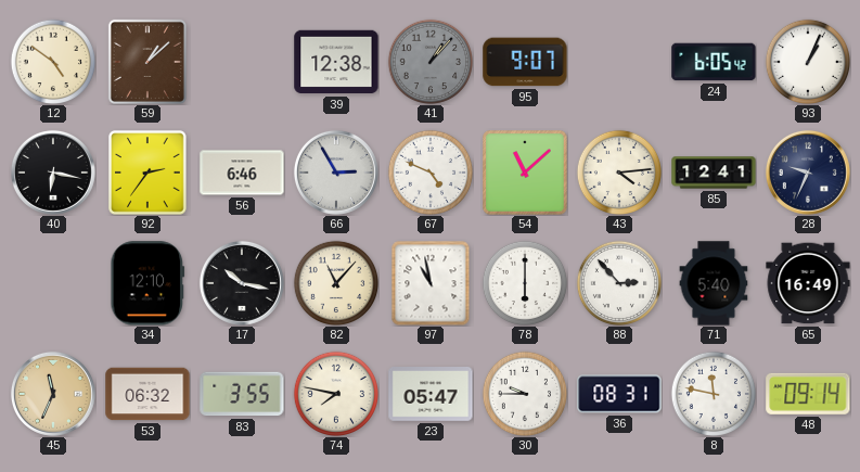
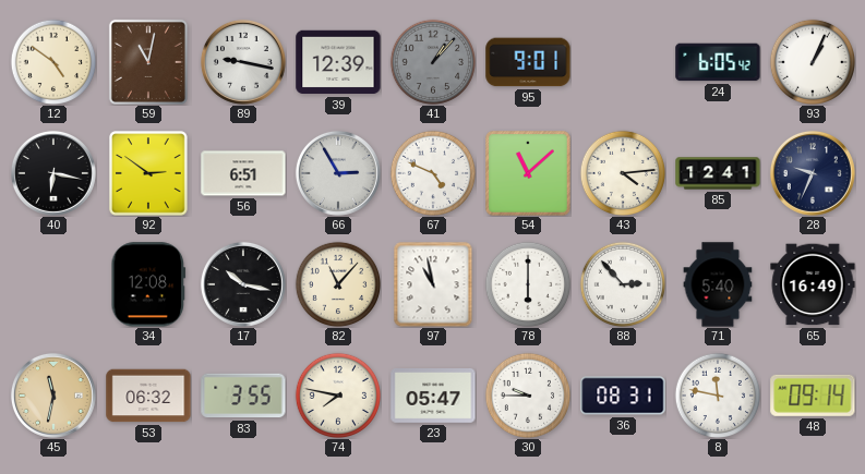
59: 1:08 -> 11:02
89: none -> 9:17
39: 12:38 -> 12:39
95: 9:07 -> 9:01
92: 2:36 -> 2:51
56: 6:46 -> 6:51
34: 12:10 -> 12:08
45: 11:34 -> 11:32
